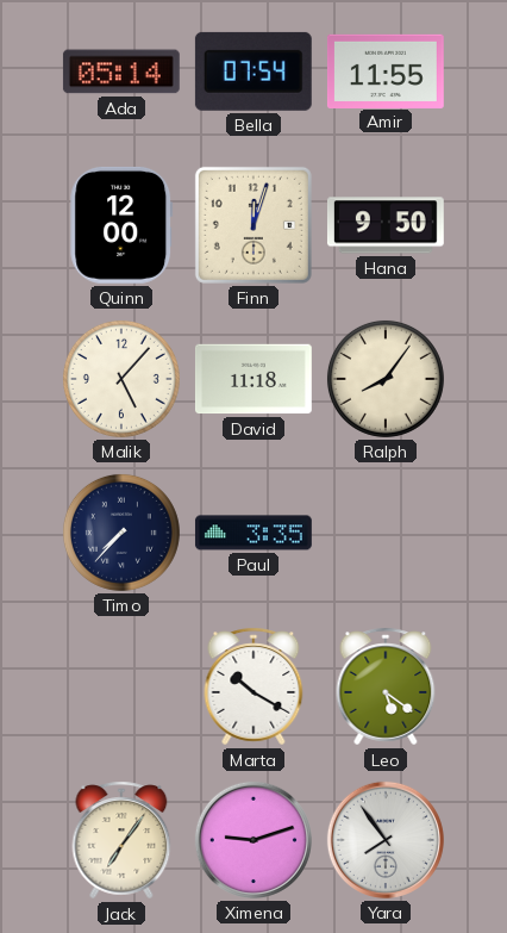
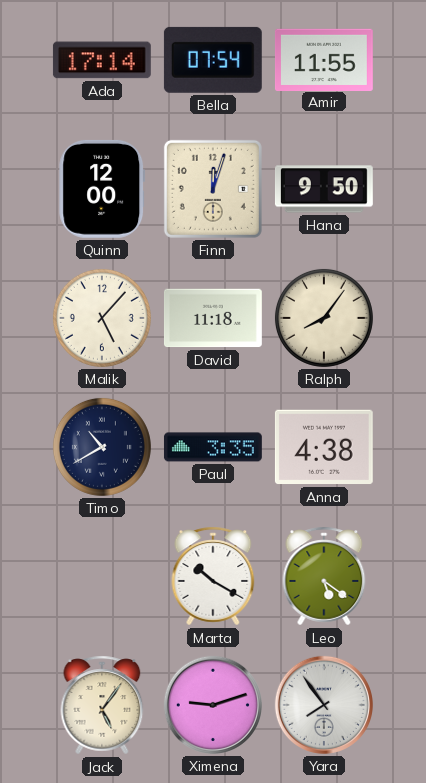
Ada: 05:14 -> 17:14
Timo: 7:37 -> 10:40
Anna: none -> 4:38
Jack: 7:06 -> 5:06
